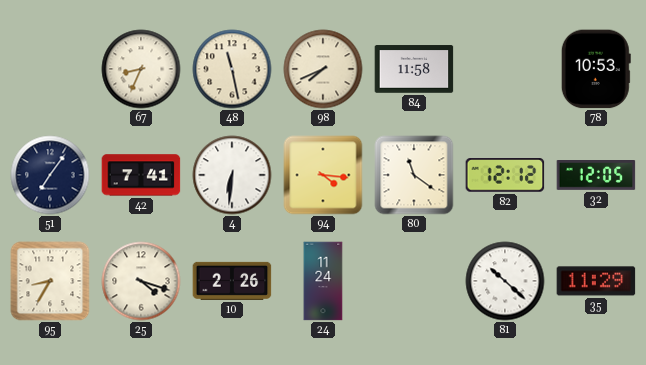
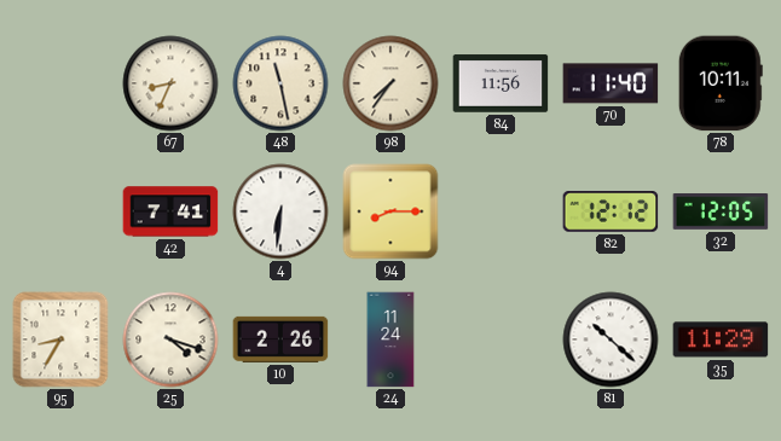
98: 7:41 -> 7:36
84: 11:58 -> 11:56
70: none -> 11:40
78: 10:53 -> 10:11
51: 7:06 -> none
94: 4:16 -> 8:15
80: 11:21 -> none
